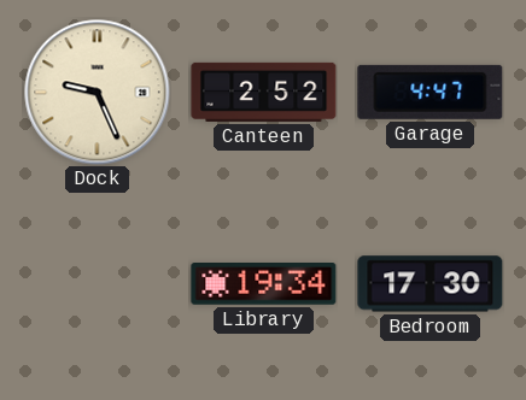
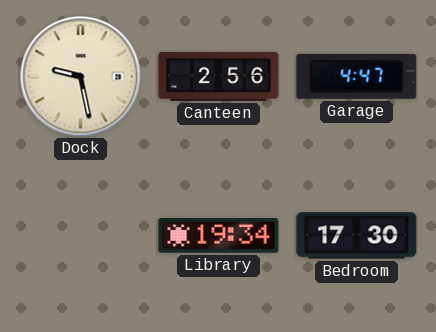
Dock: 9:26 -> 9:28
Canteen: 2:52 -> 2:56
